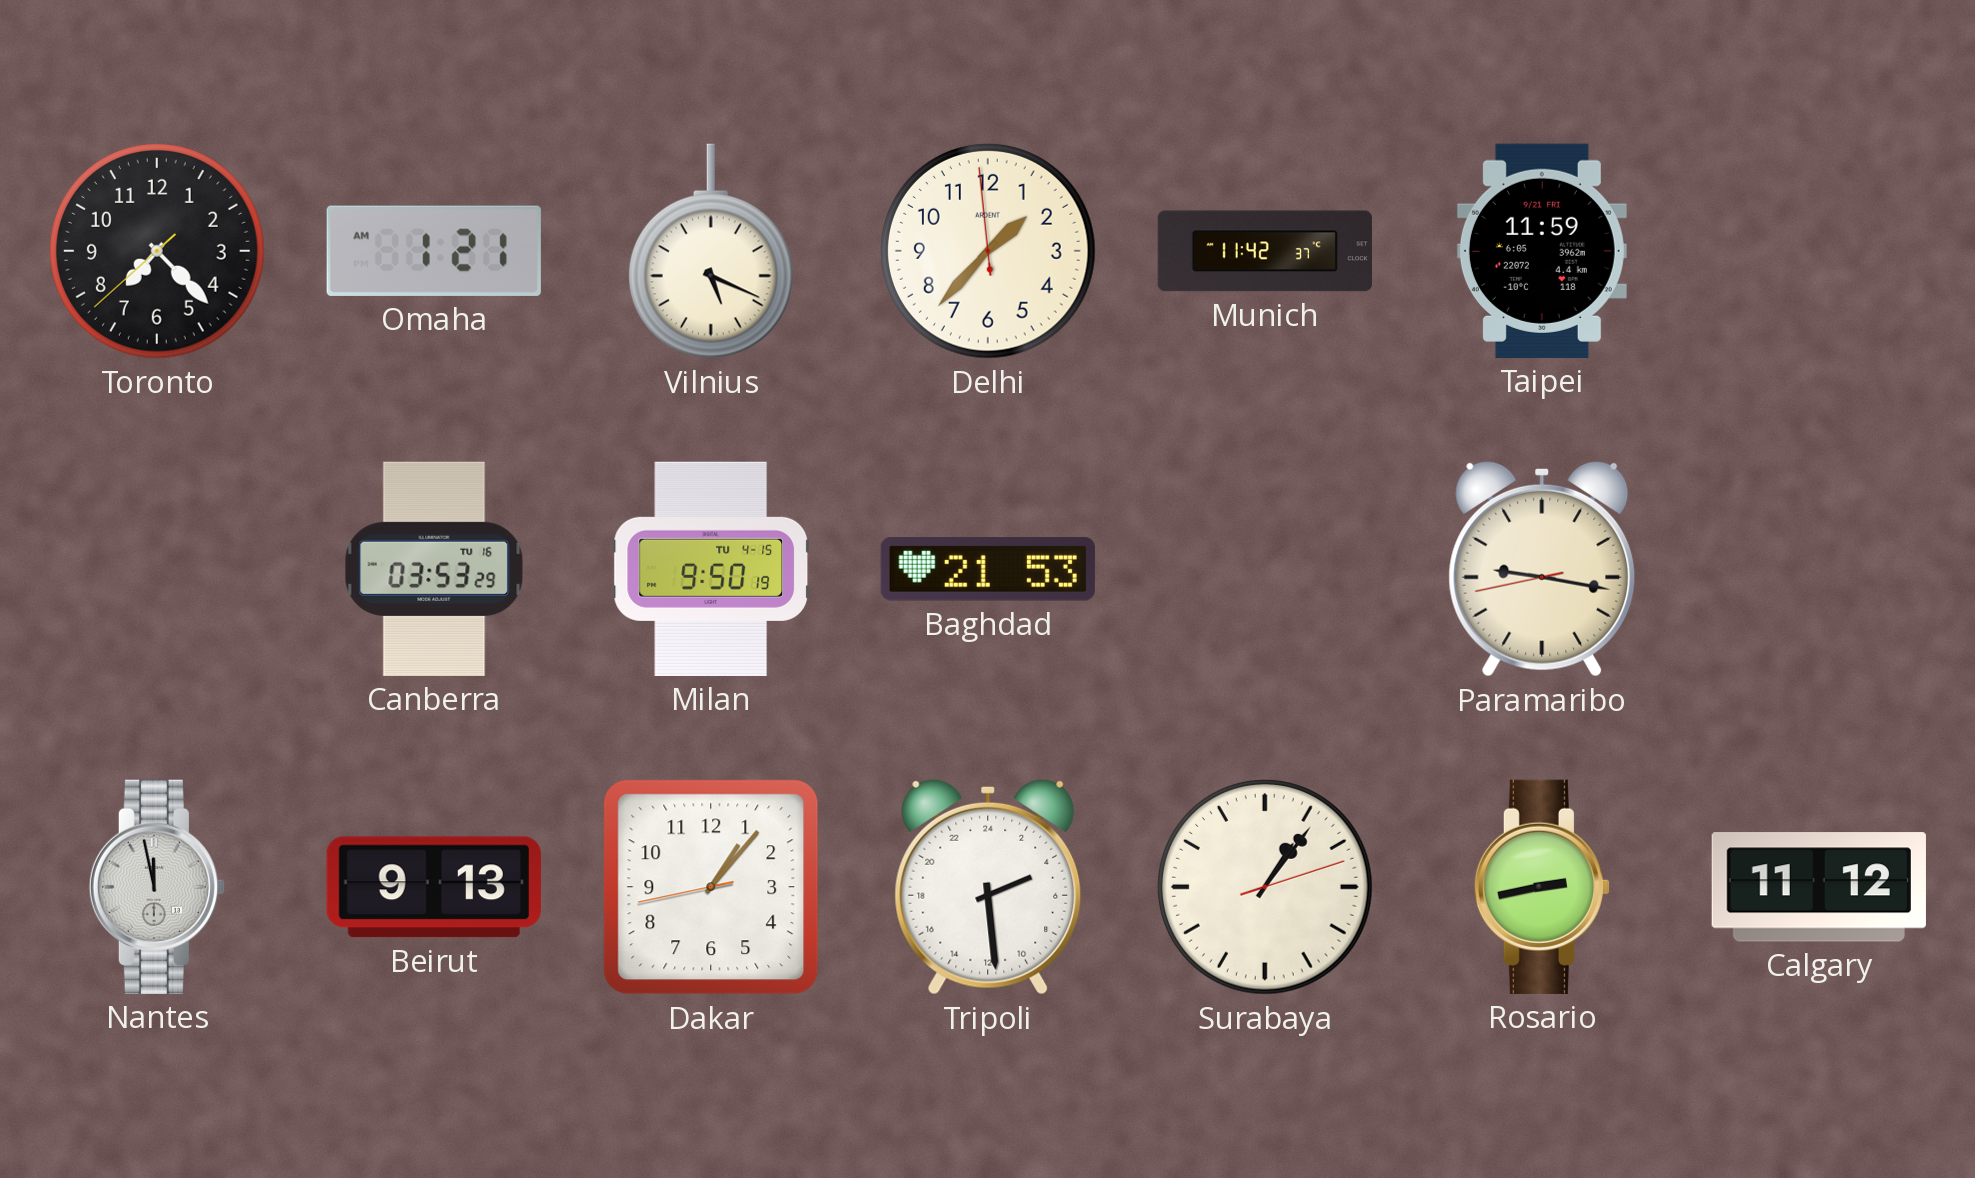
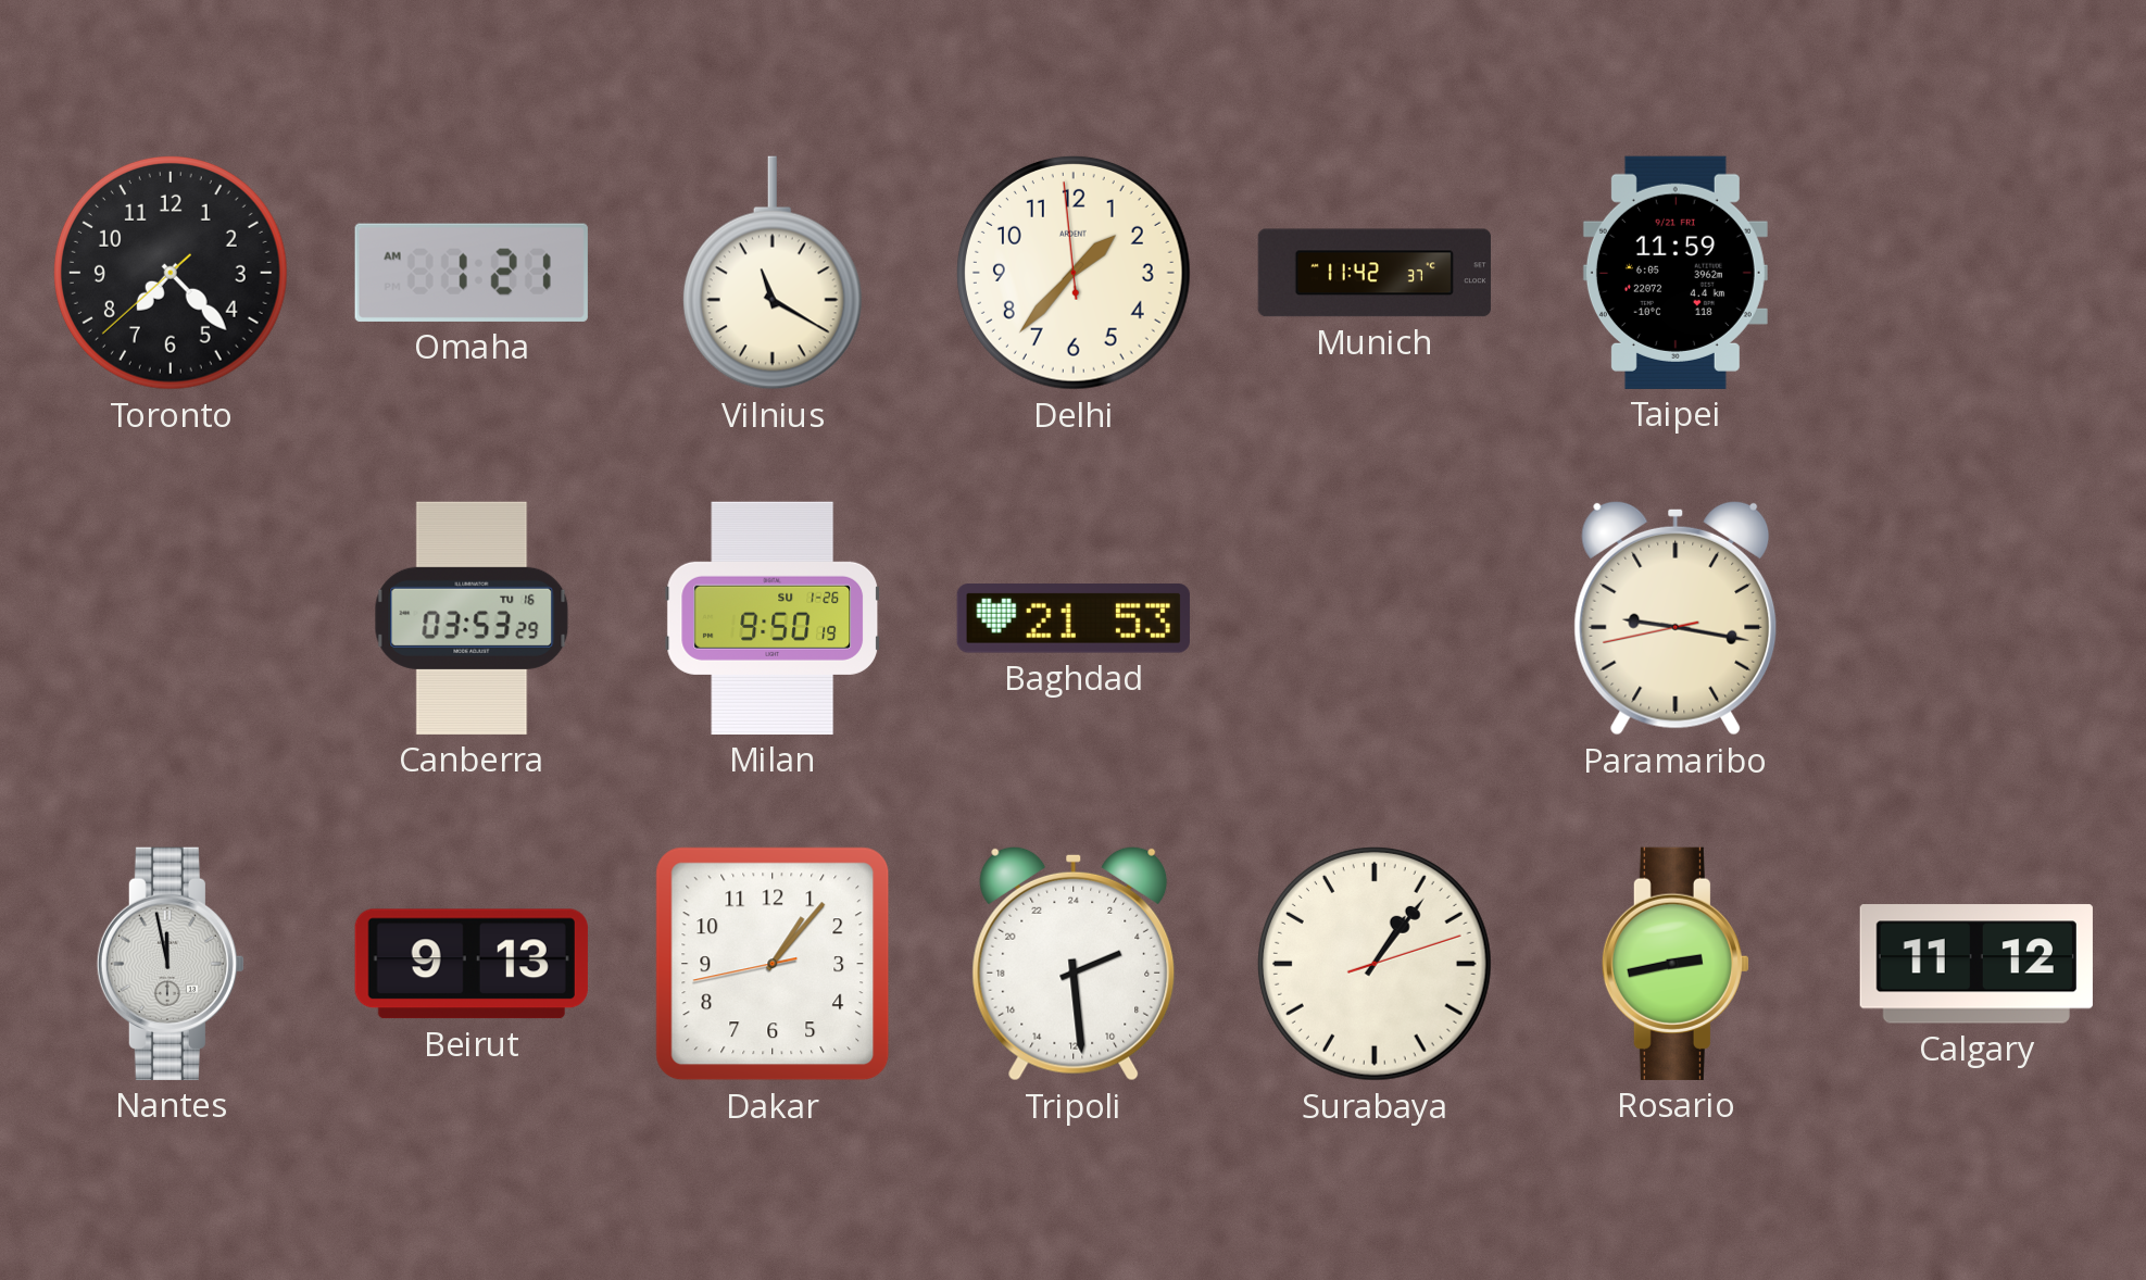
Vilnius: 5:19 -> 11:20
Milan date: TU 4-15 -> SU 1-26
